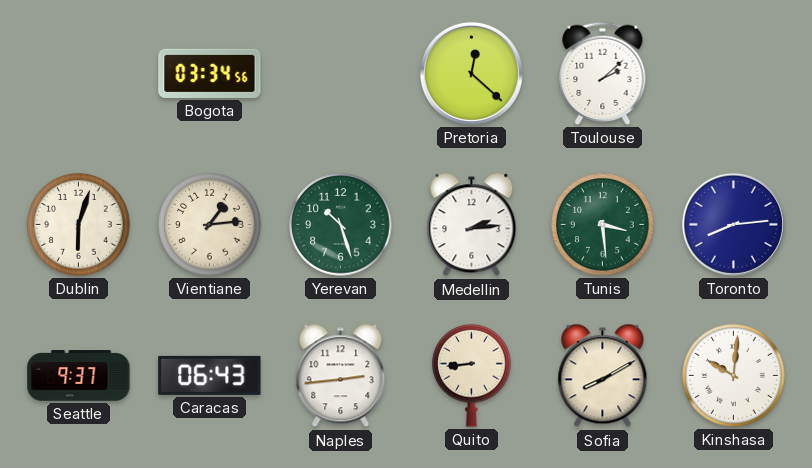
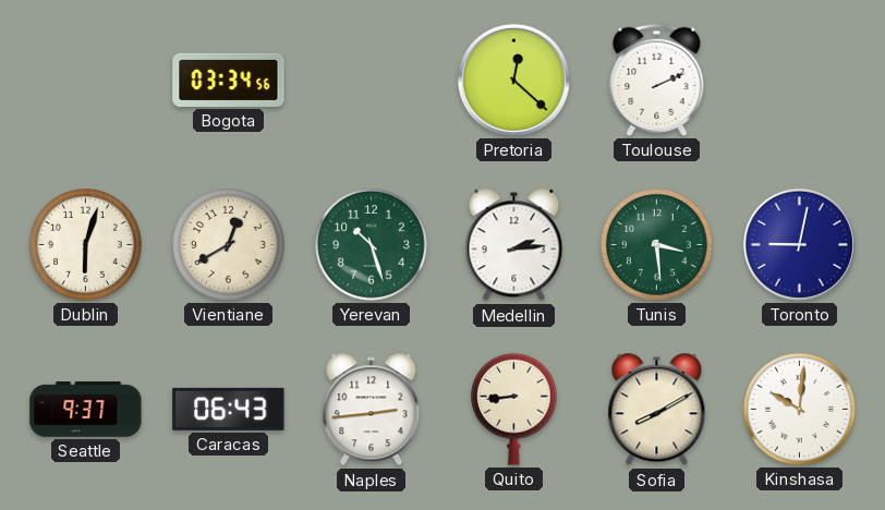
Toulouse: 2:08 -> 2:11
Vientiane: 1:14 -> 12:40
Toronto: 8:14 -> 9:02
